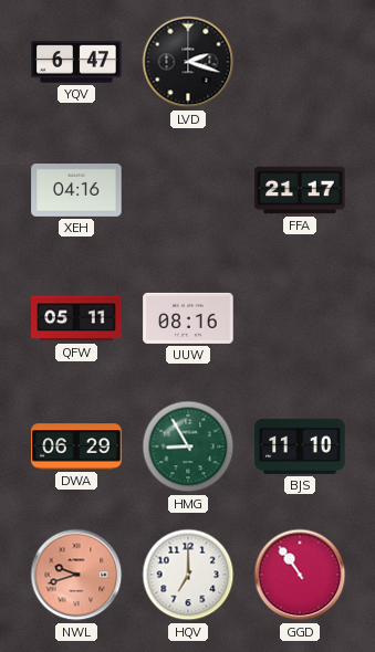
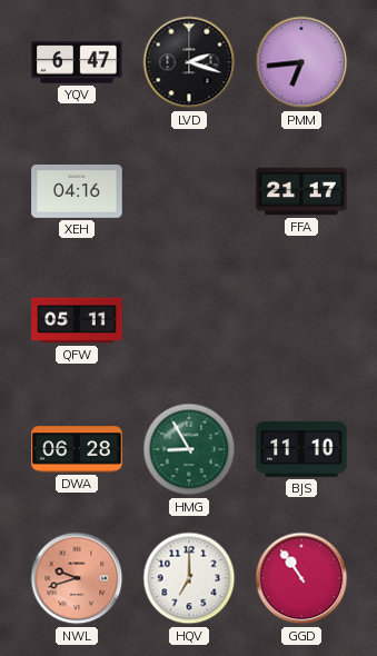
PMM: none -> 6:44
UUW: 08:16 -> none
DWA: 06:29 -> 06:28
